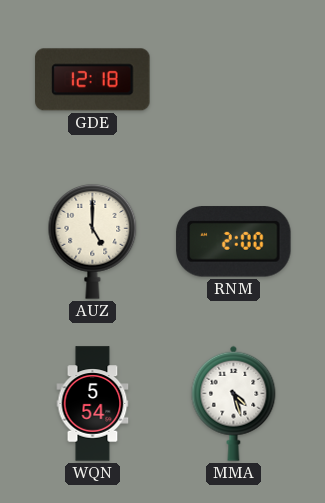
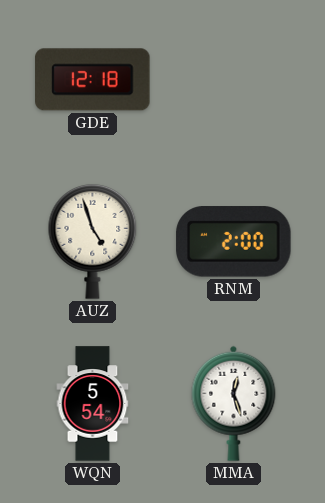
AUZ: 5:00 -> 4:57
MMA: 4:27 -> 12:27
